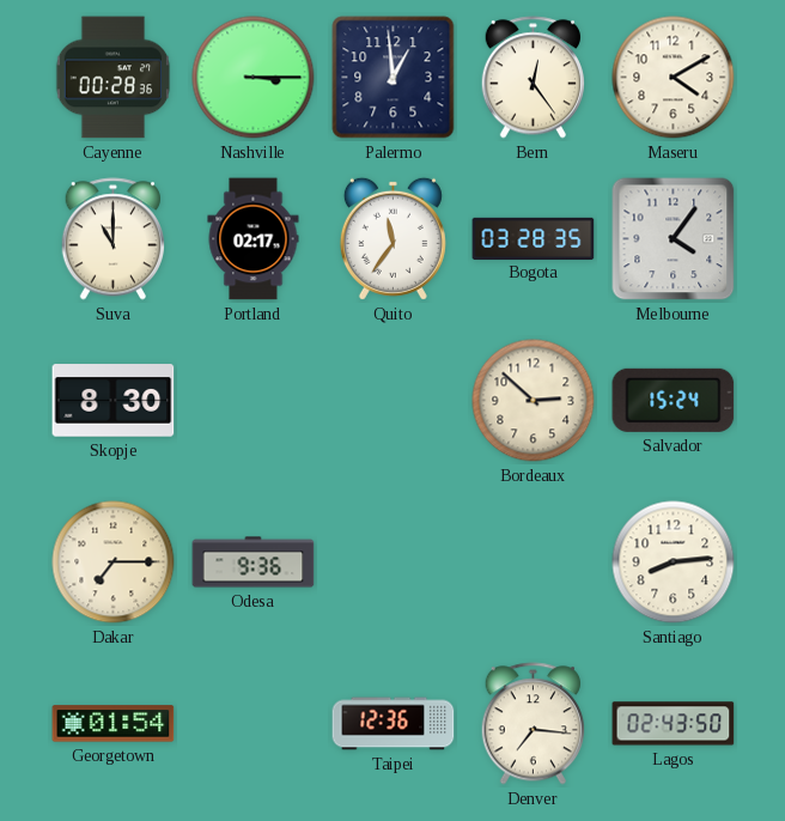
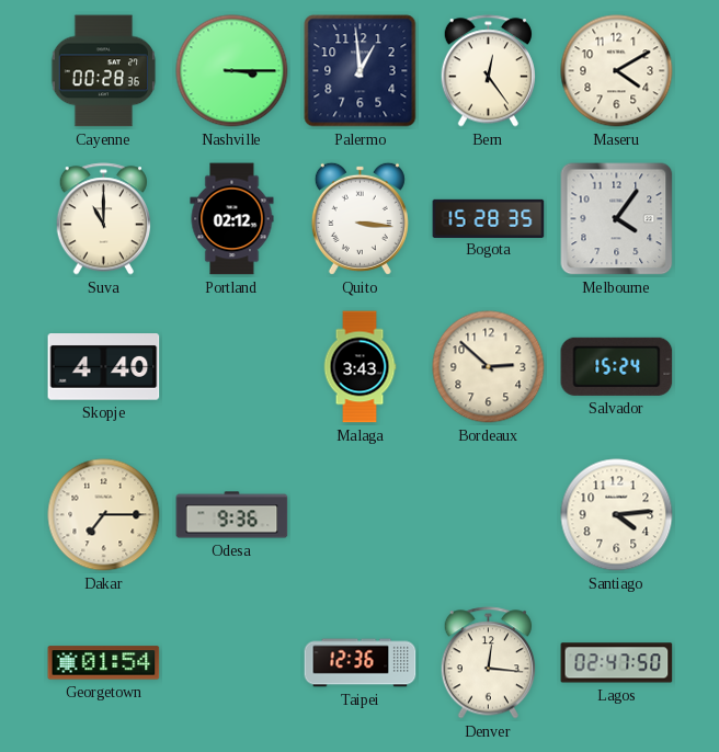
Portland: 02:17 -> 02:12
Quito: 11:36 -> 3:16
Bogota: 03:28 -> 15:28
Skopje: 8:30 -> 4:40
Malaga: none -> 3:43
Santiago: 8:14 -> 4:14
Denver: 7:16 -> 12:16
Lagos: 02:43 -> 02:47
